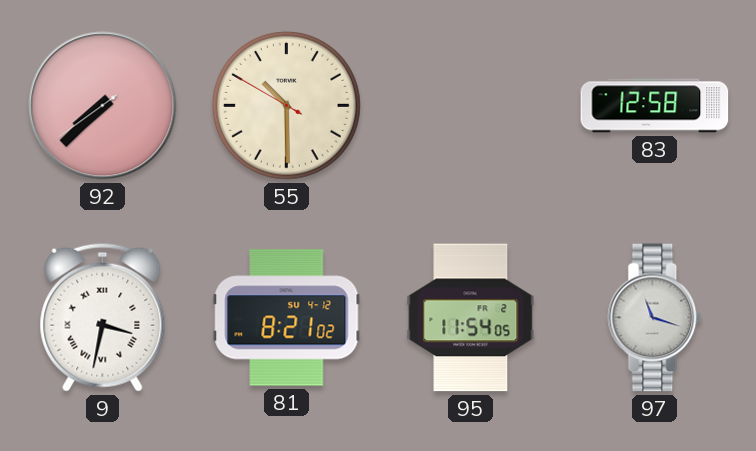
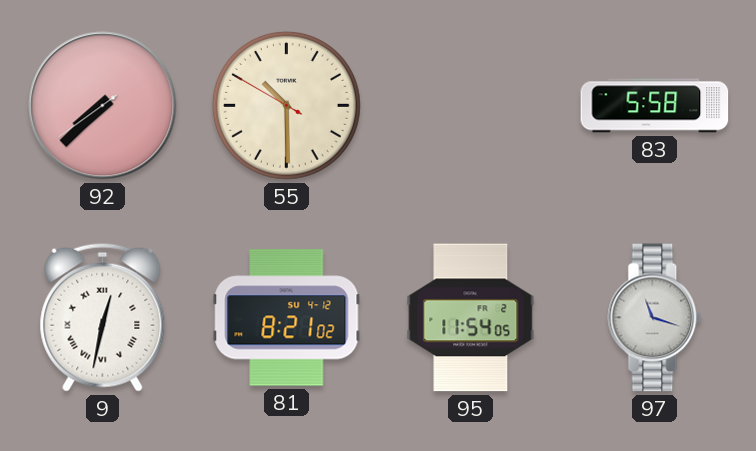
83: 12:58 -> 5:58
9: 3:32 -> 12:32
